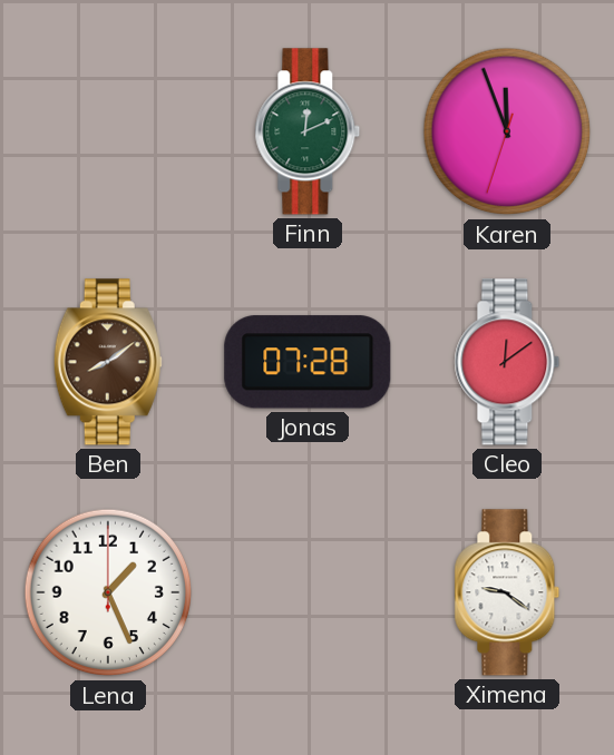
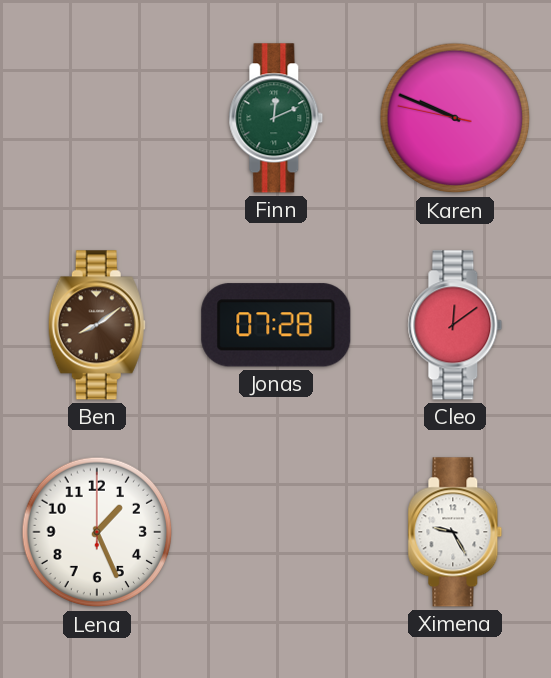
Karen: 11:56 -> 9:48
Ximena: 9:21 -> 9:25
